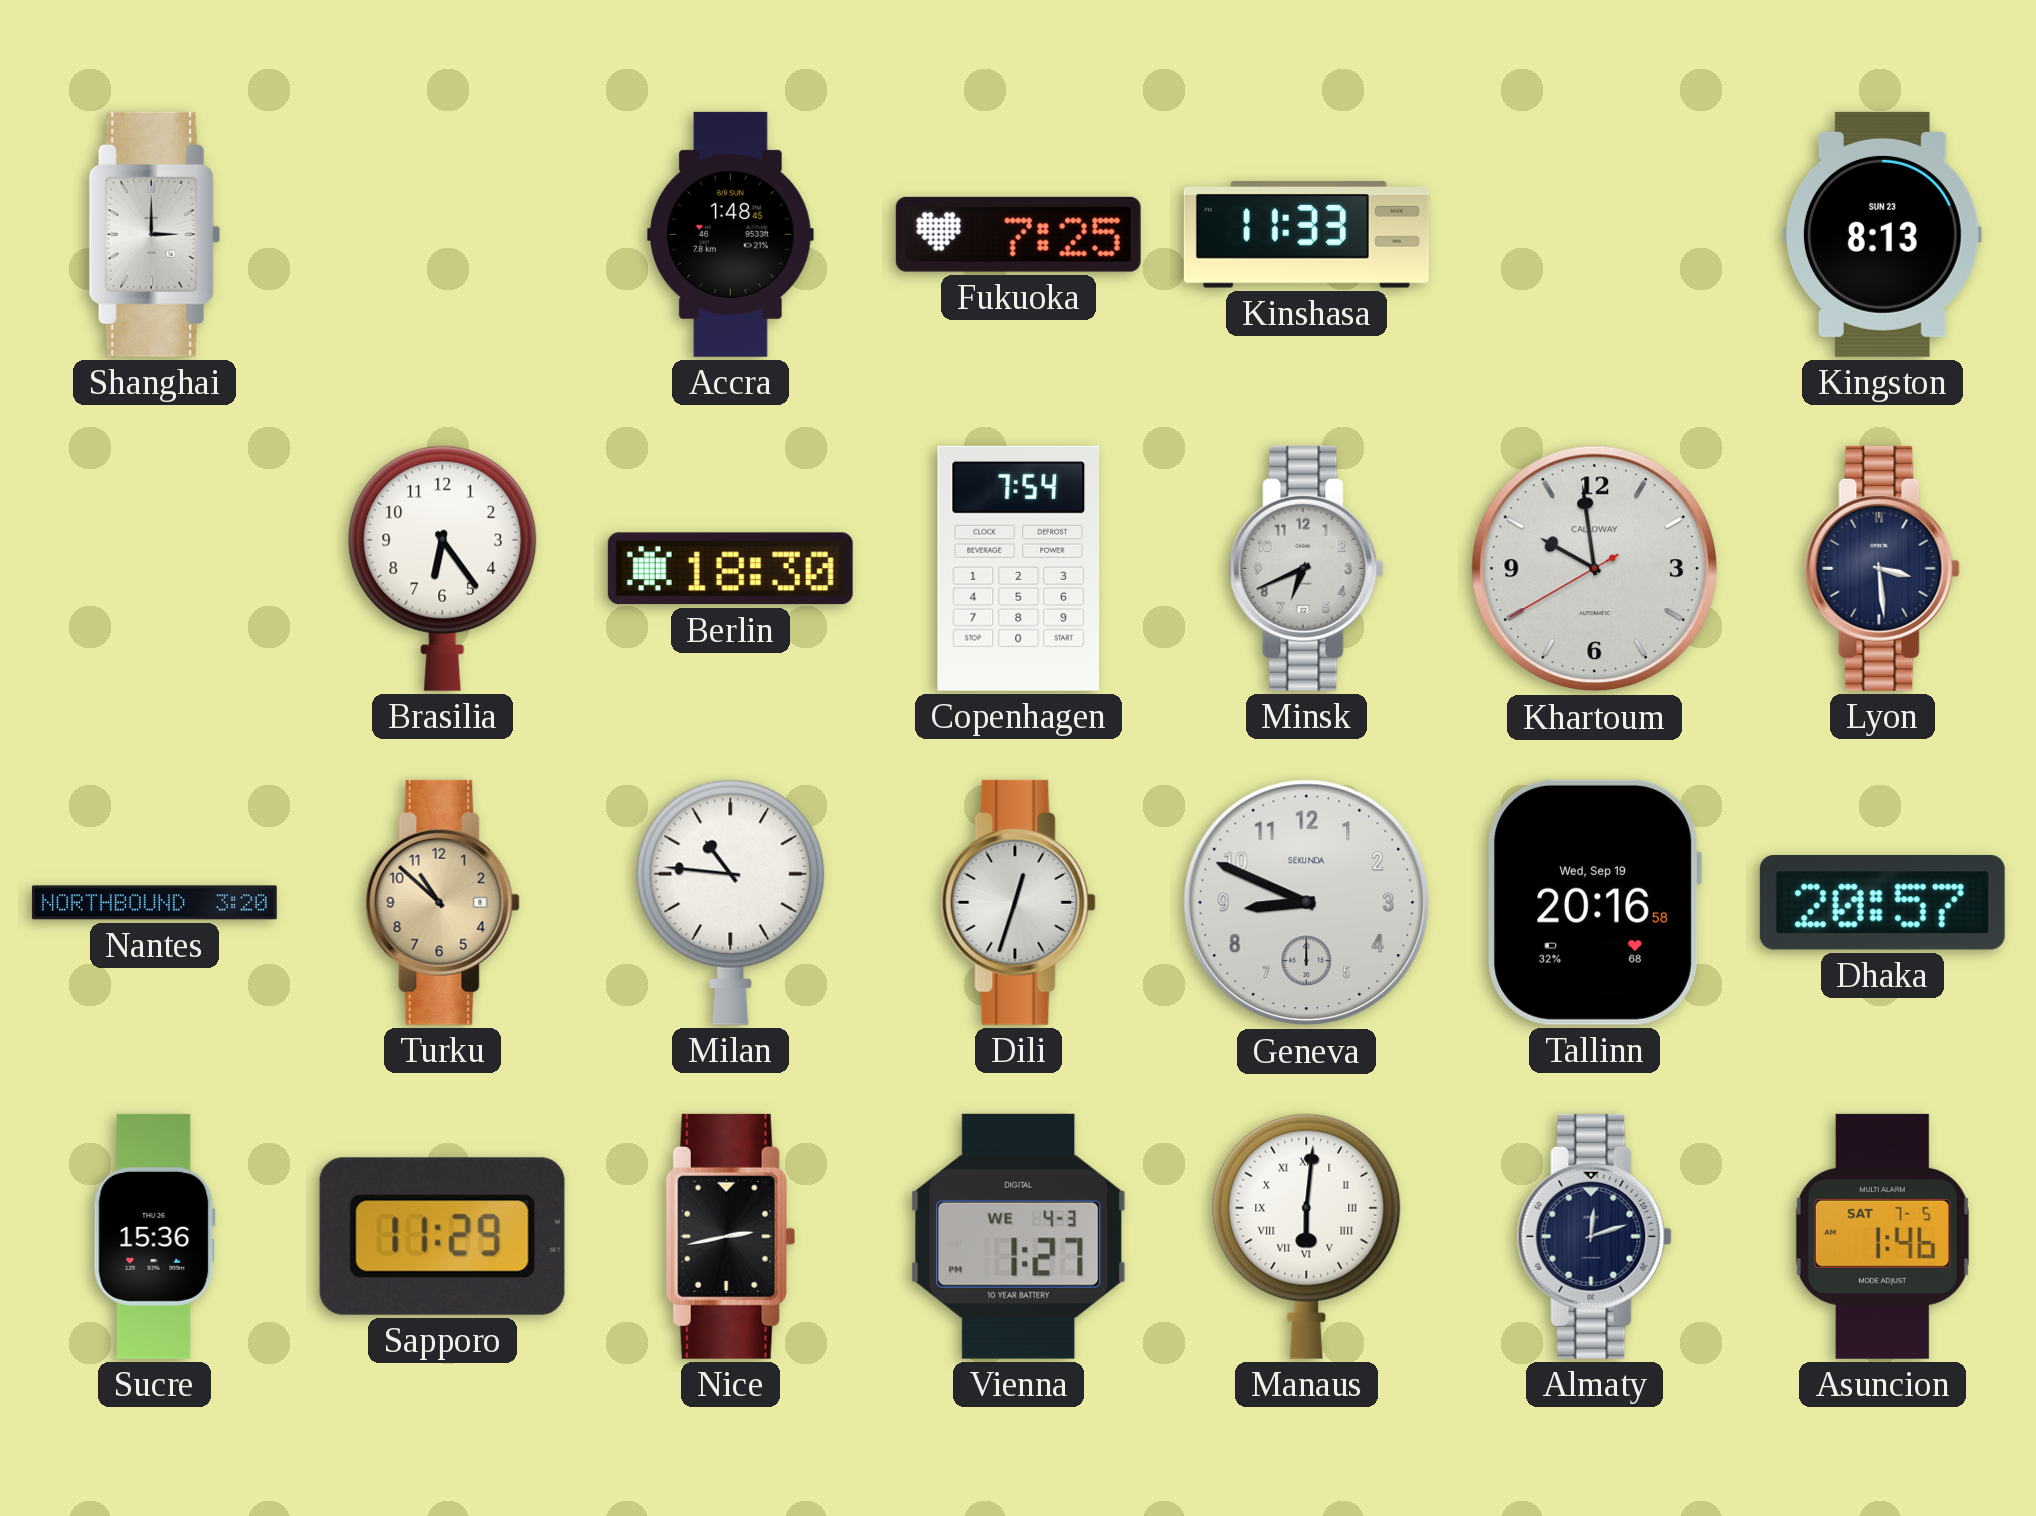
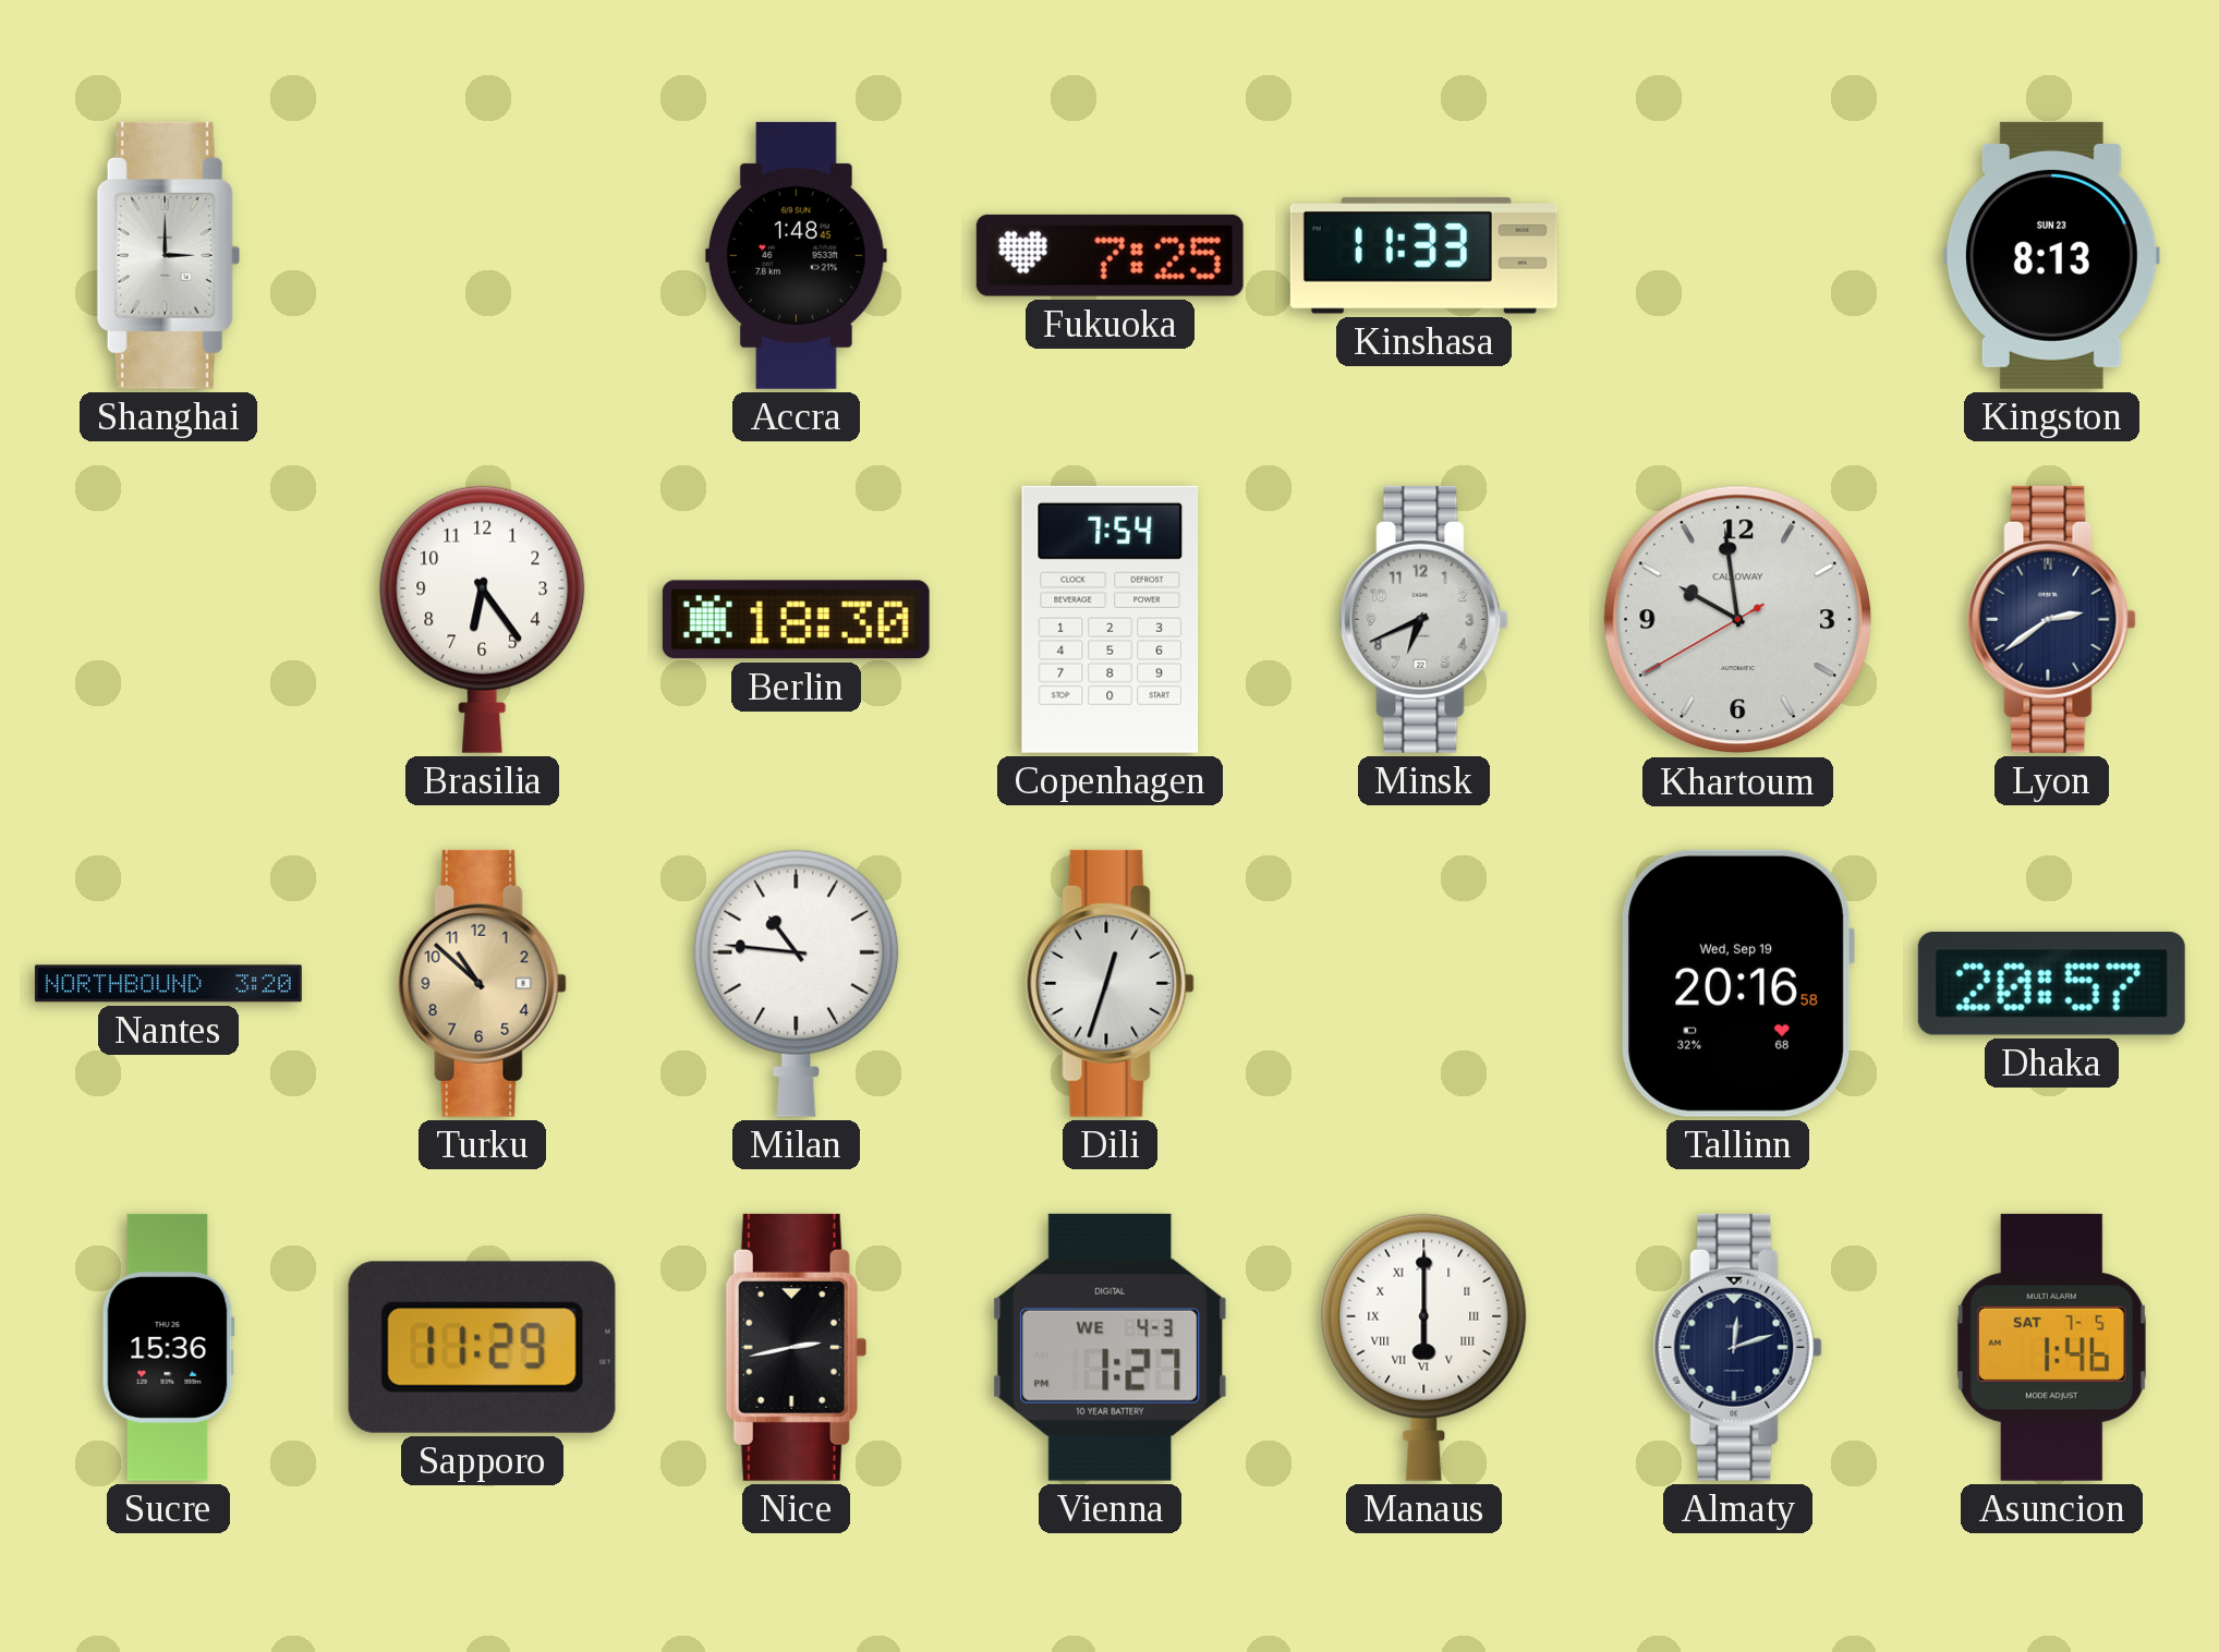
Lyon: 3:29 -> 2:39
Geneva: 8:49 -> none
Manaus: 6:01 -> 6:00
